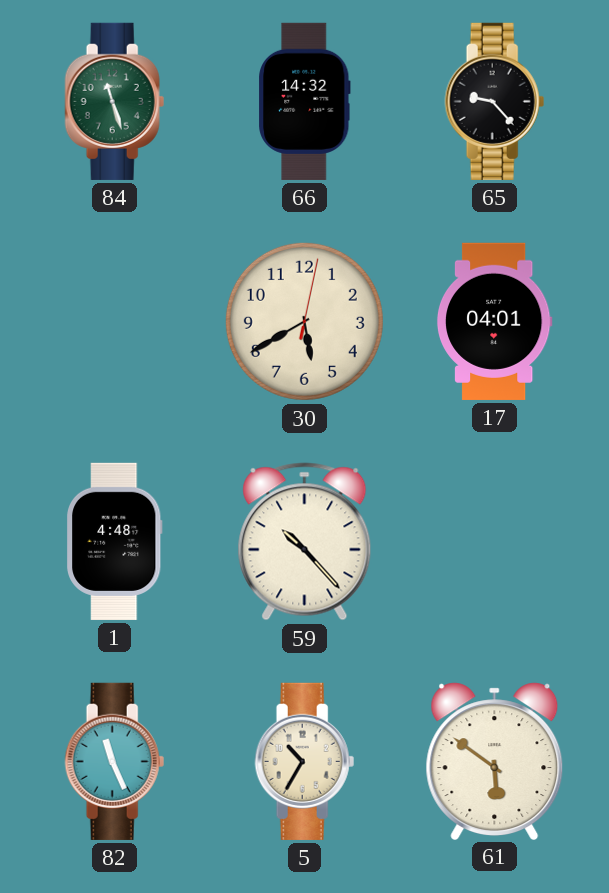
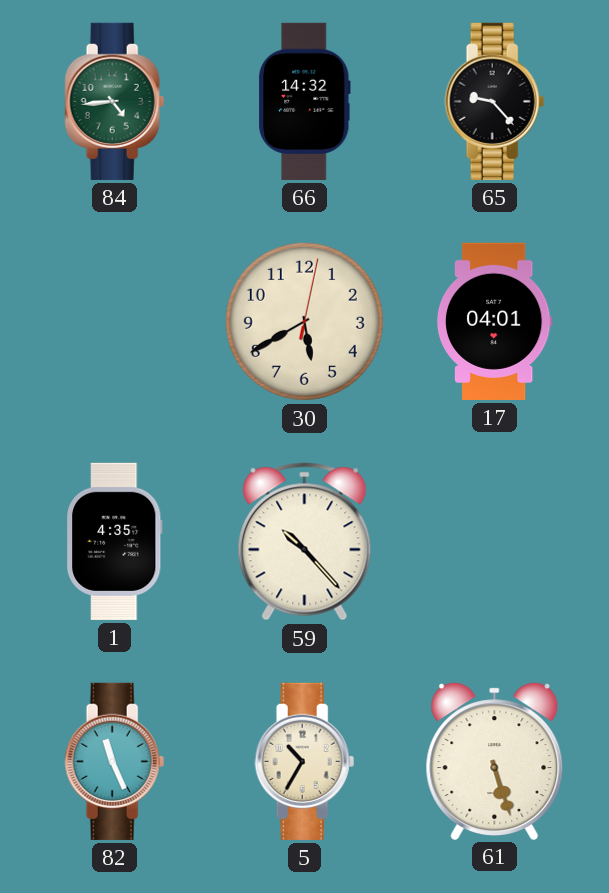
84: 11:27 -> 4:44
1: 4:48 -> 4:35
61: 5:51 -> 5:27
